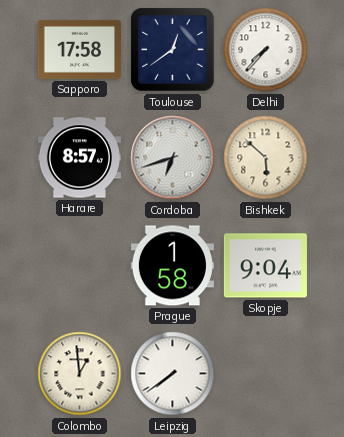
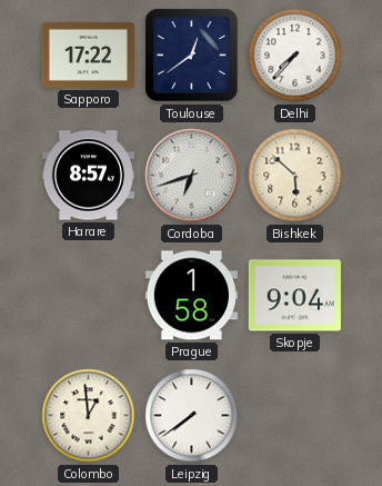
Sapporo: 17:58 -> 17:22
